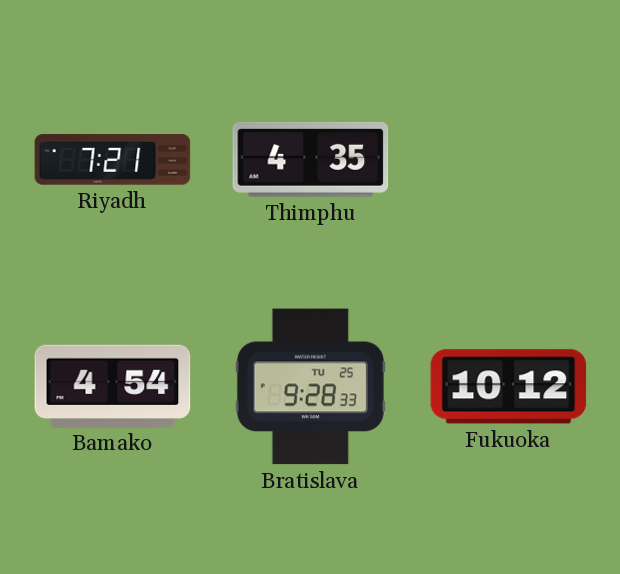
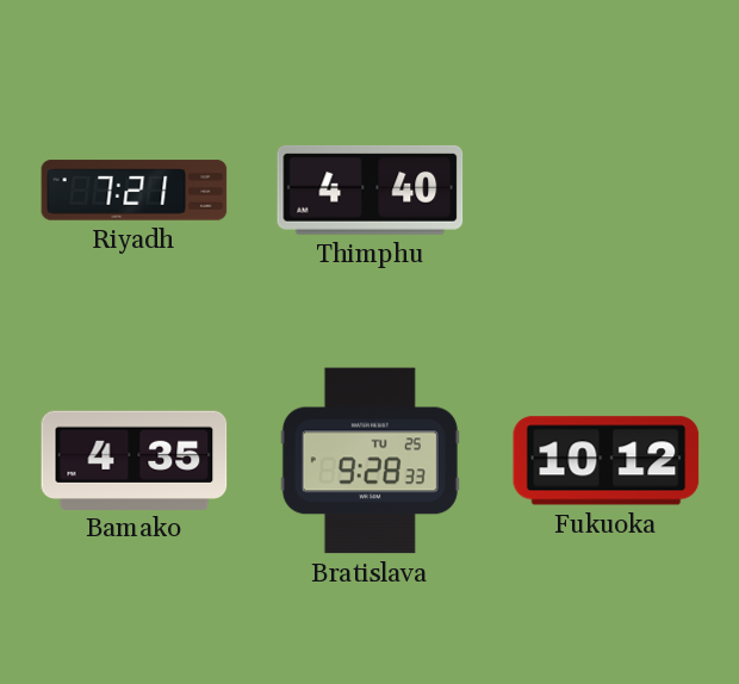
Thimphu: 4:35 -> 4:40
Bamako: 4:54 -> 4:35
